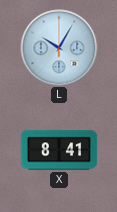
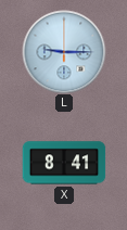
L: 10:05 -> 9:15
